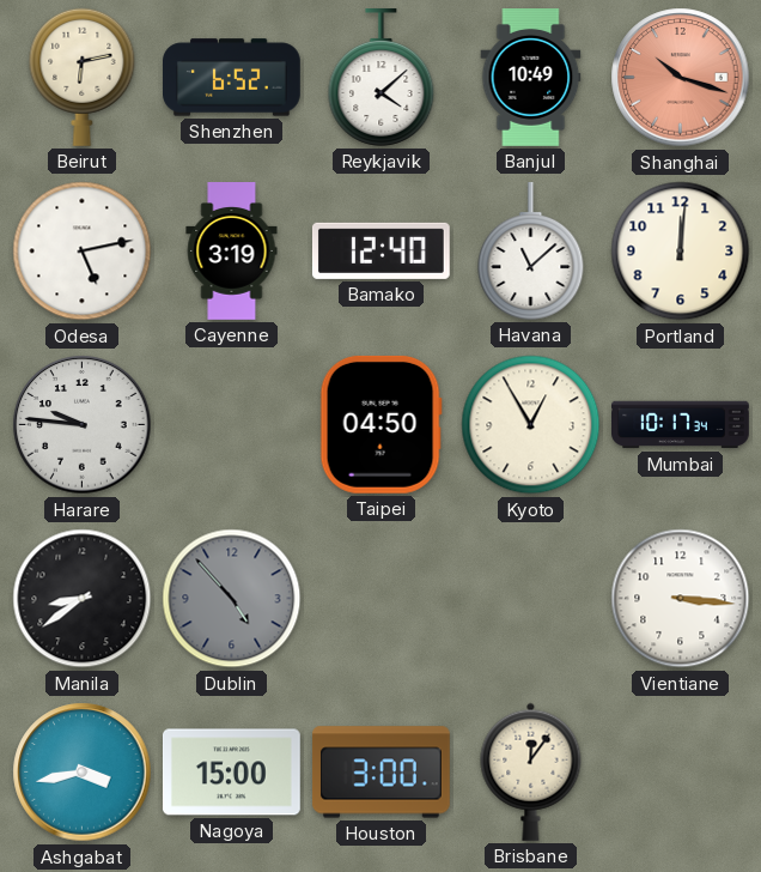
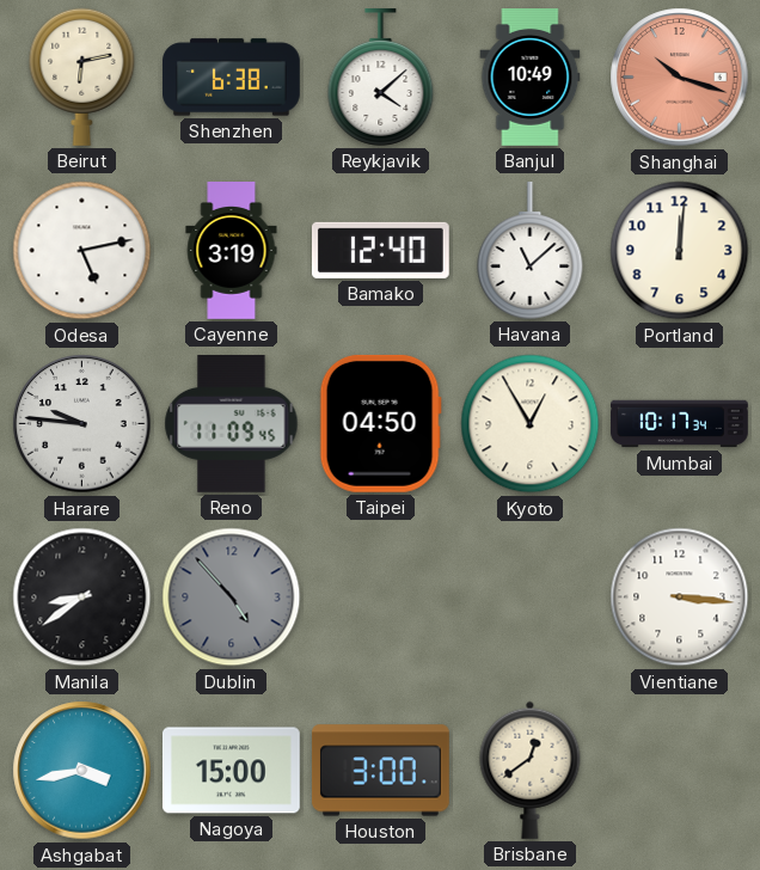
Shenzhen: 6:52 -> 6:38
Reno: none -> 11:09
Brisbane: 12:06 -> 12:39
